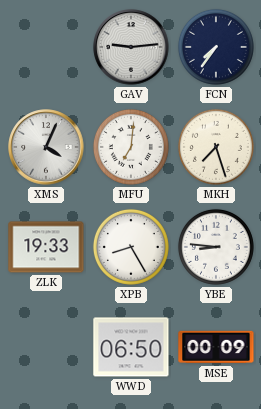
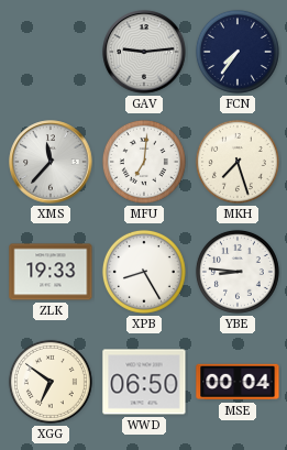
XMS: 4:04 -> 11:37
XGG: none -> 6:51
MSE: 00:09 -> 00:04
